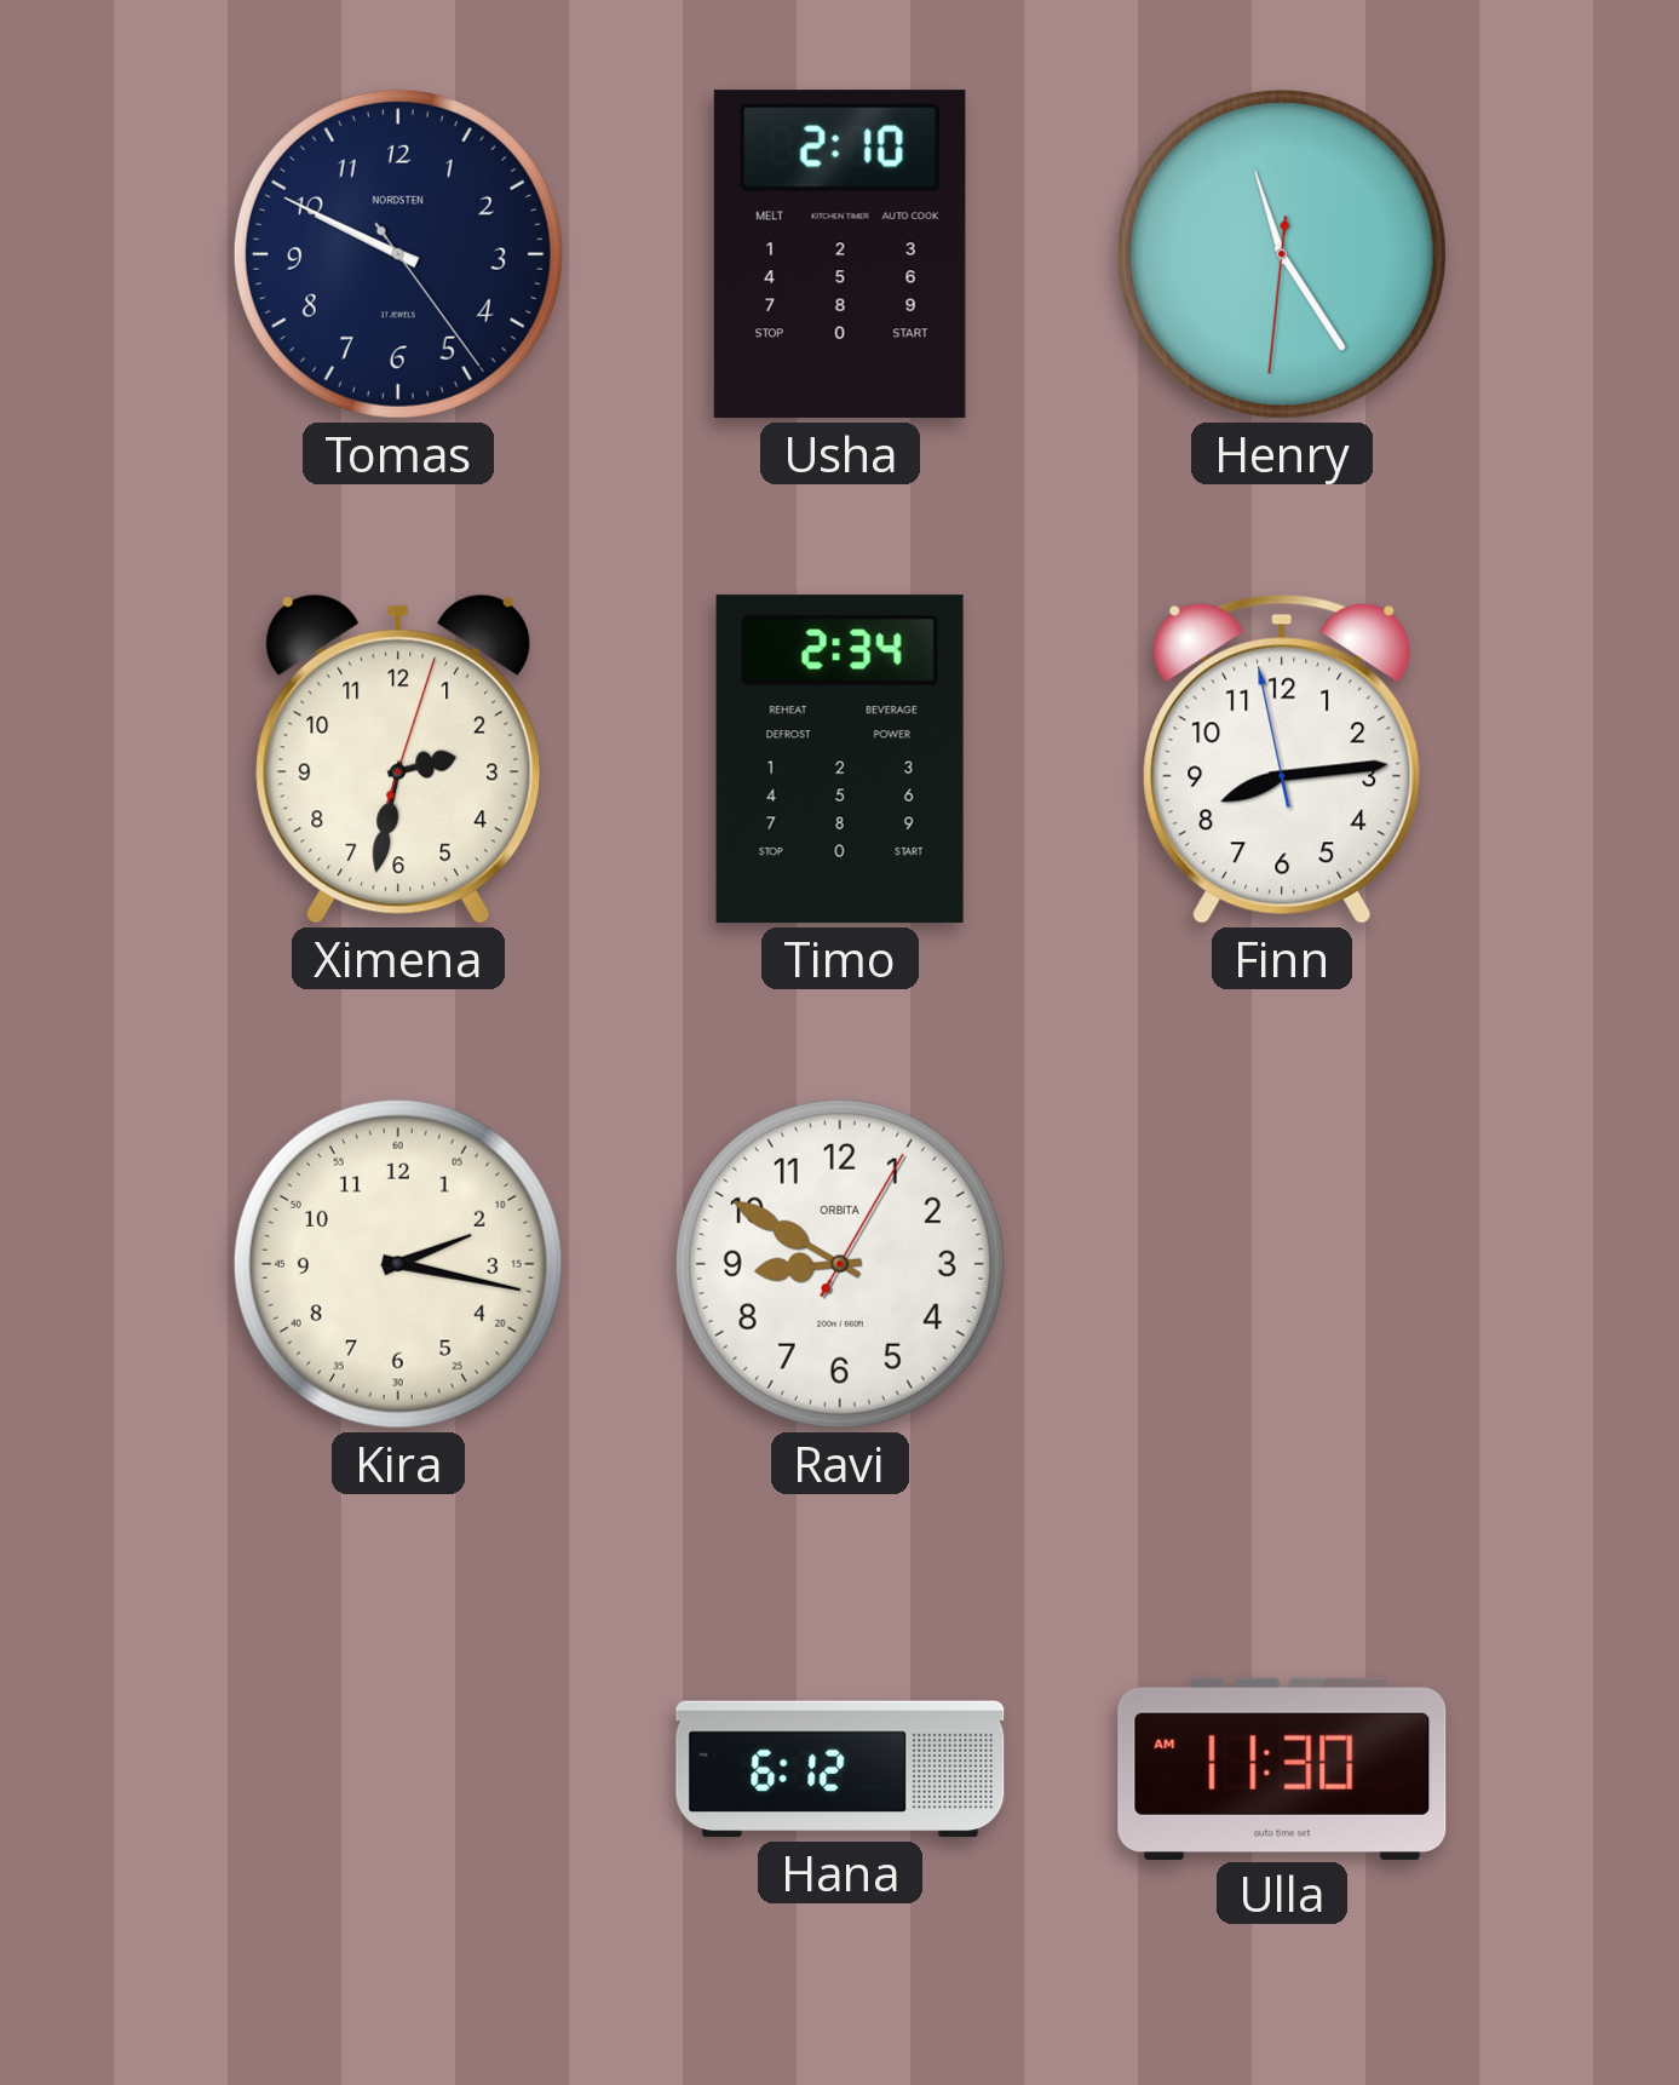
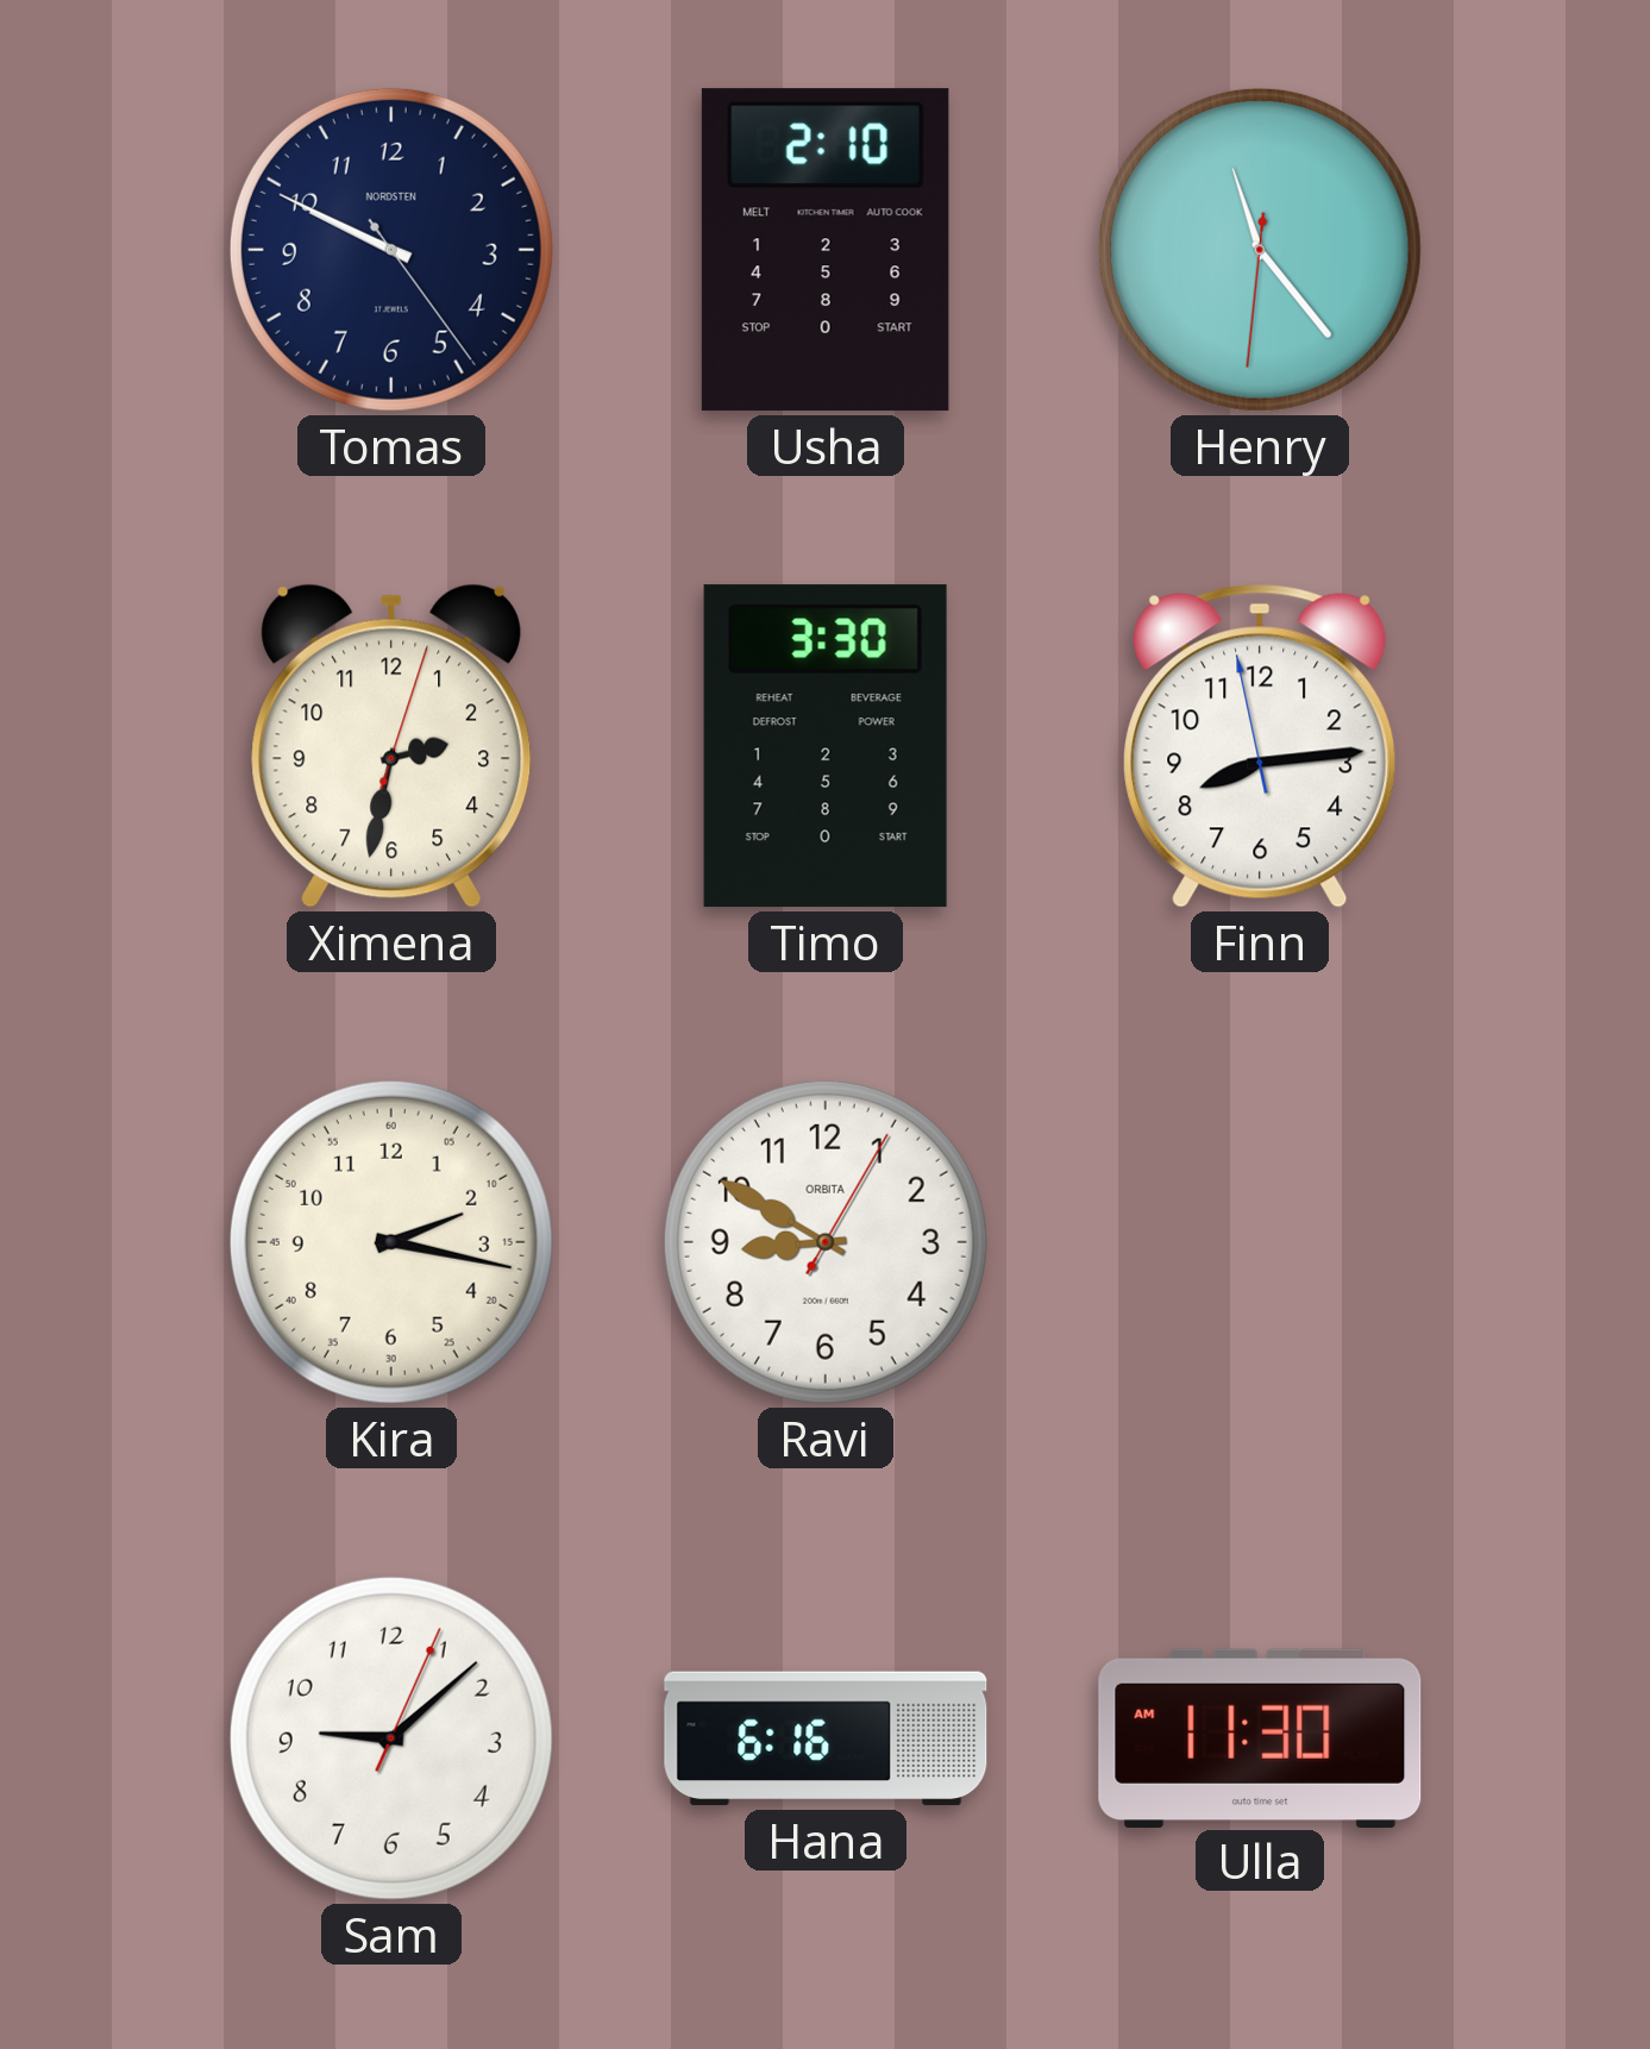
Henry: 11:24 -> 11:23
Timo: 2:34 -> 3:30
Sam: none -> 9:08
Hana: 6:12 -> 6:16
